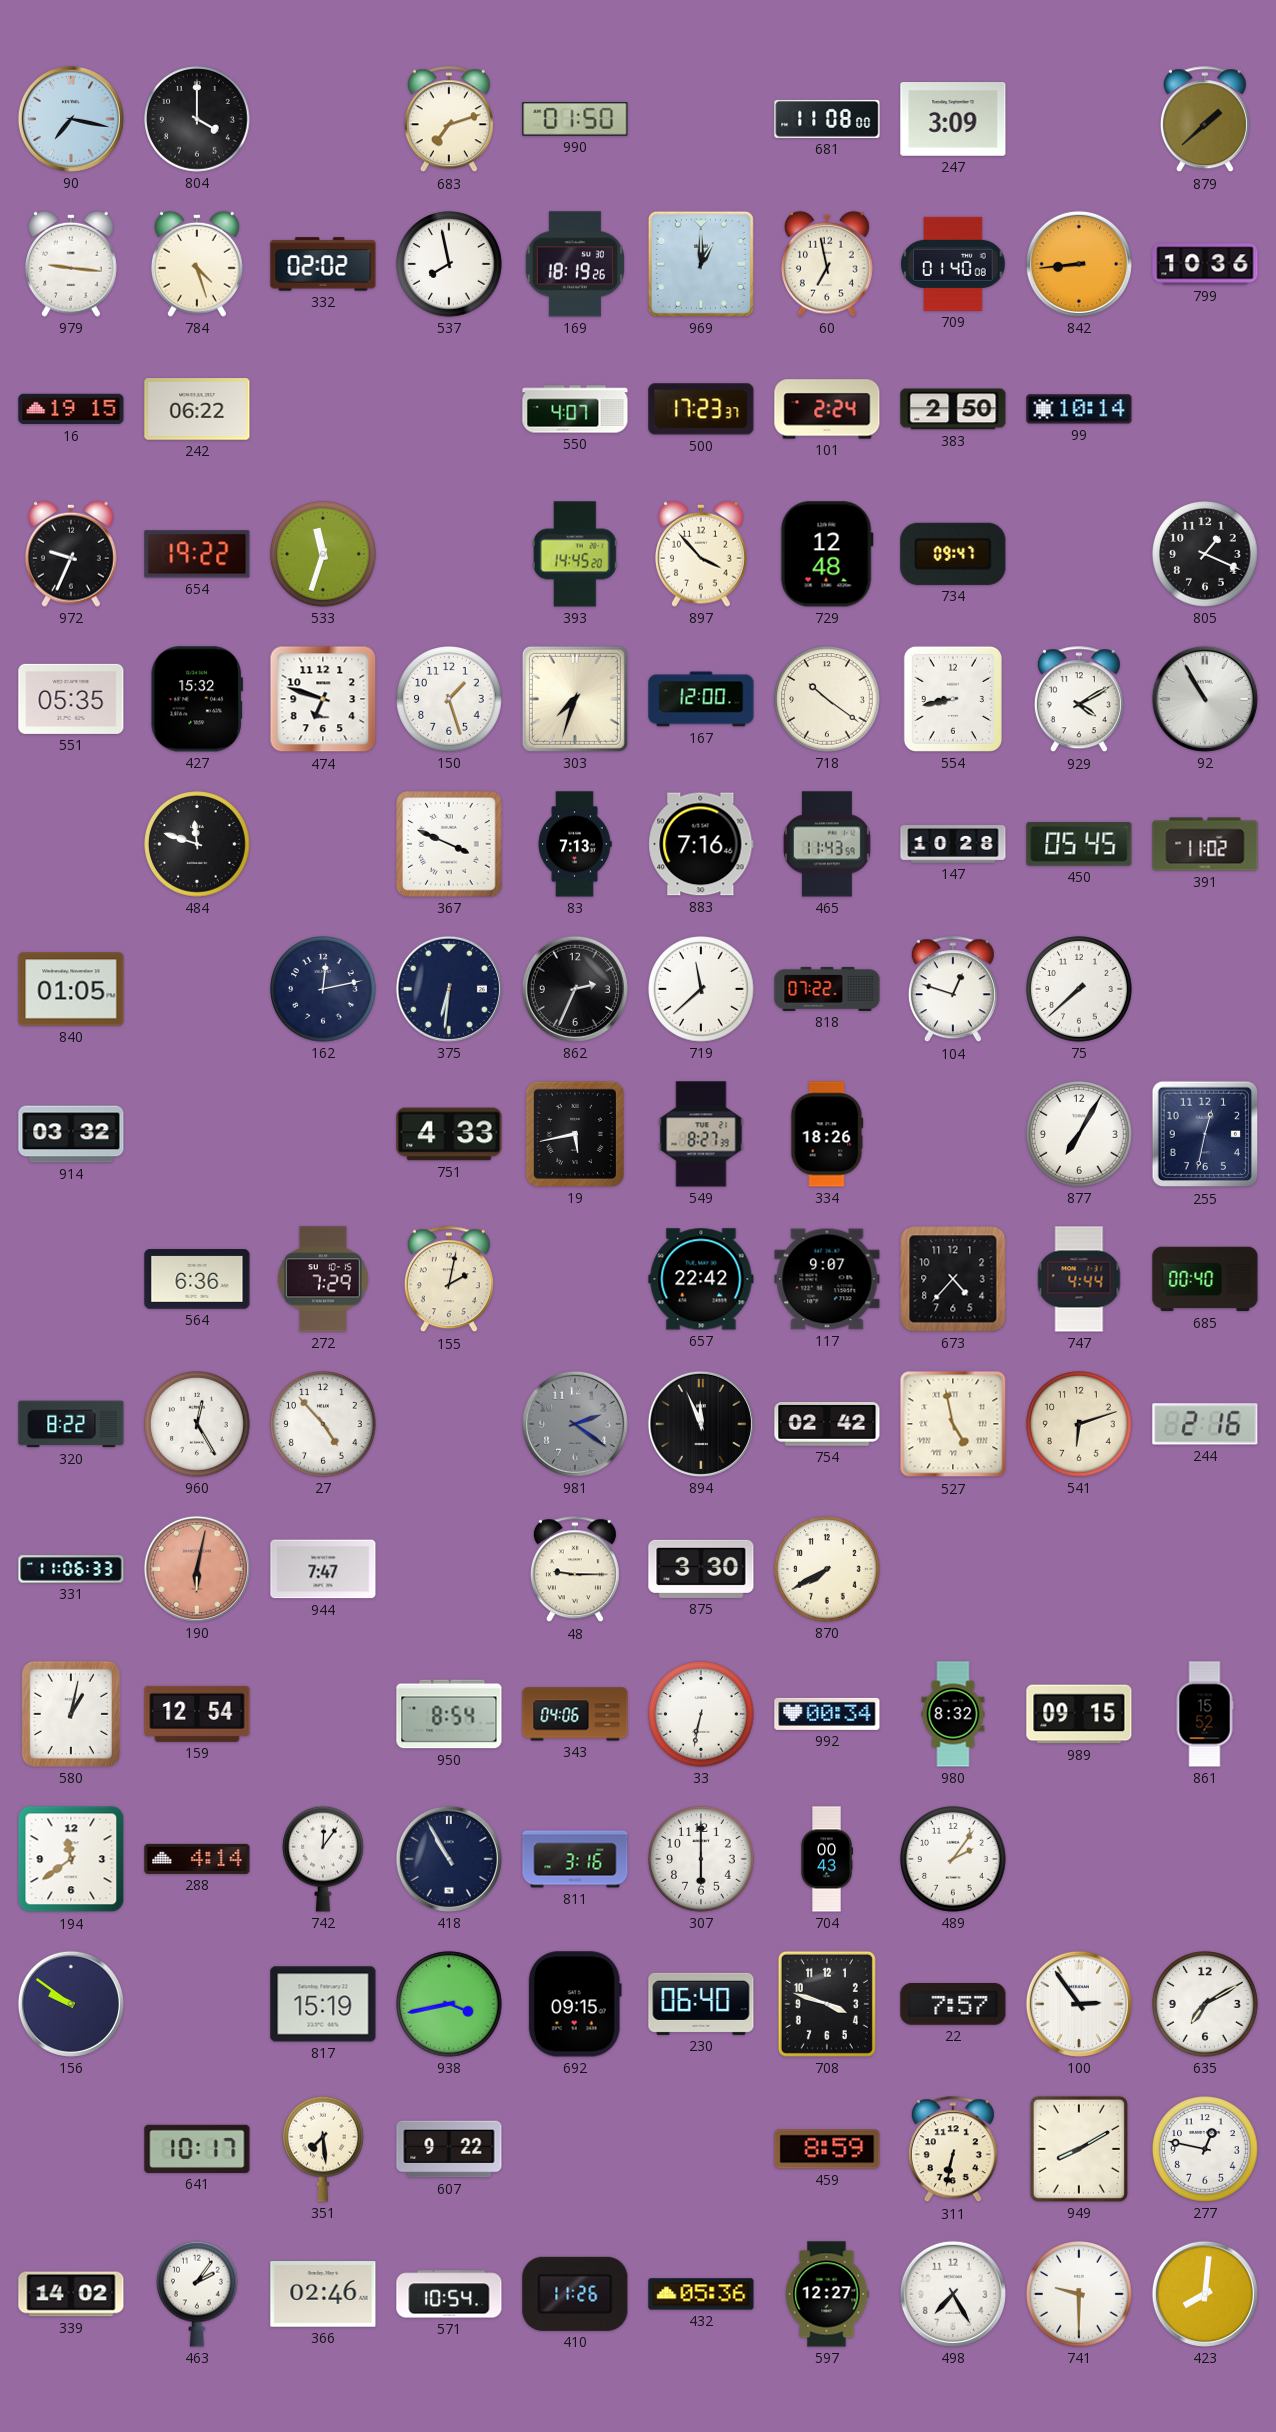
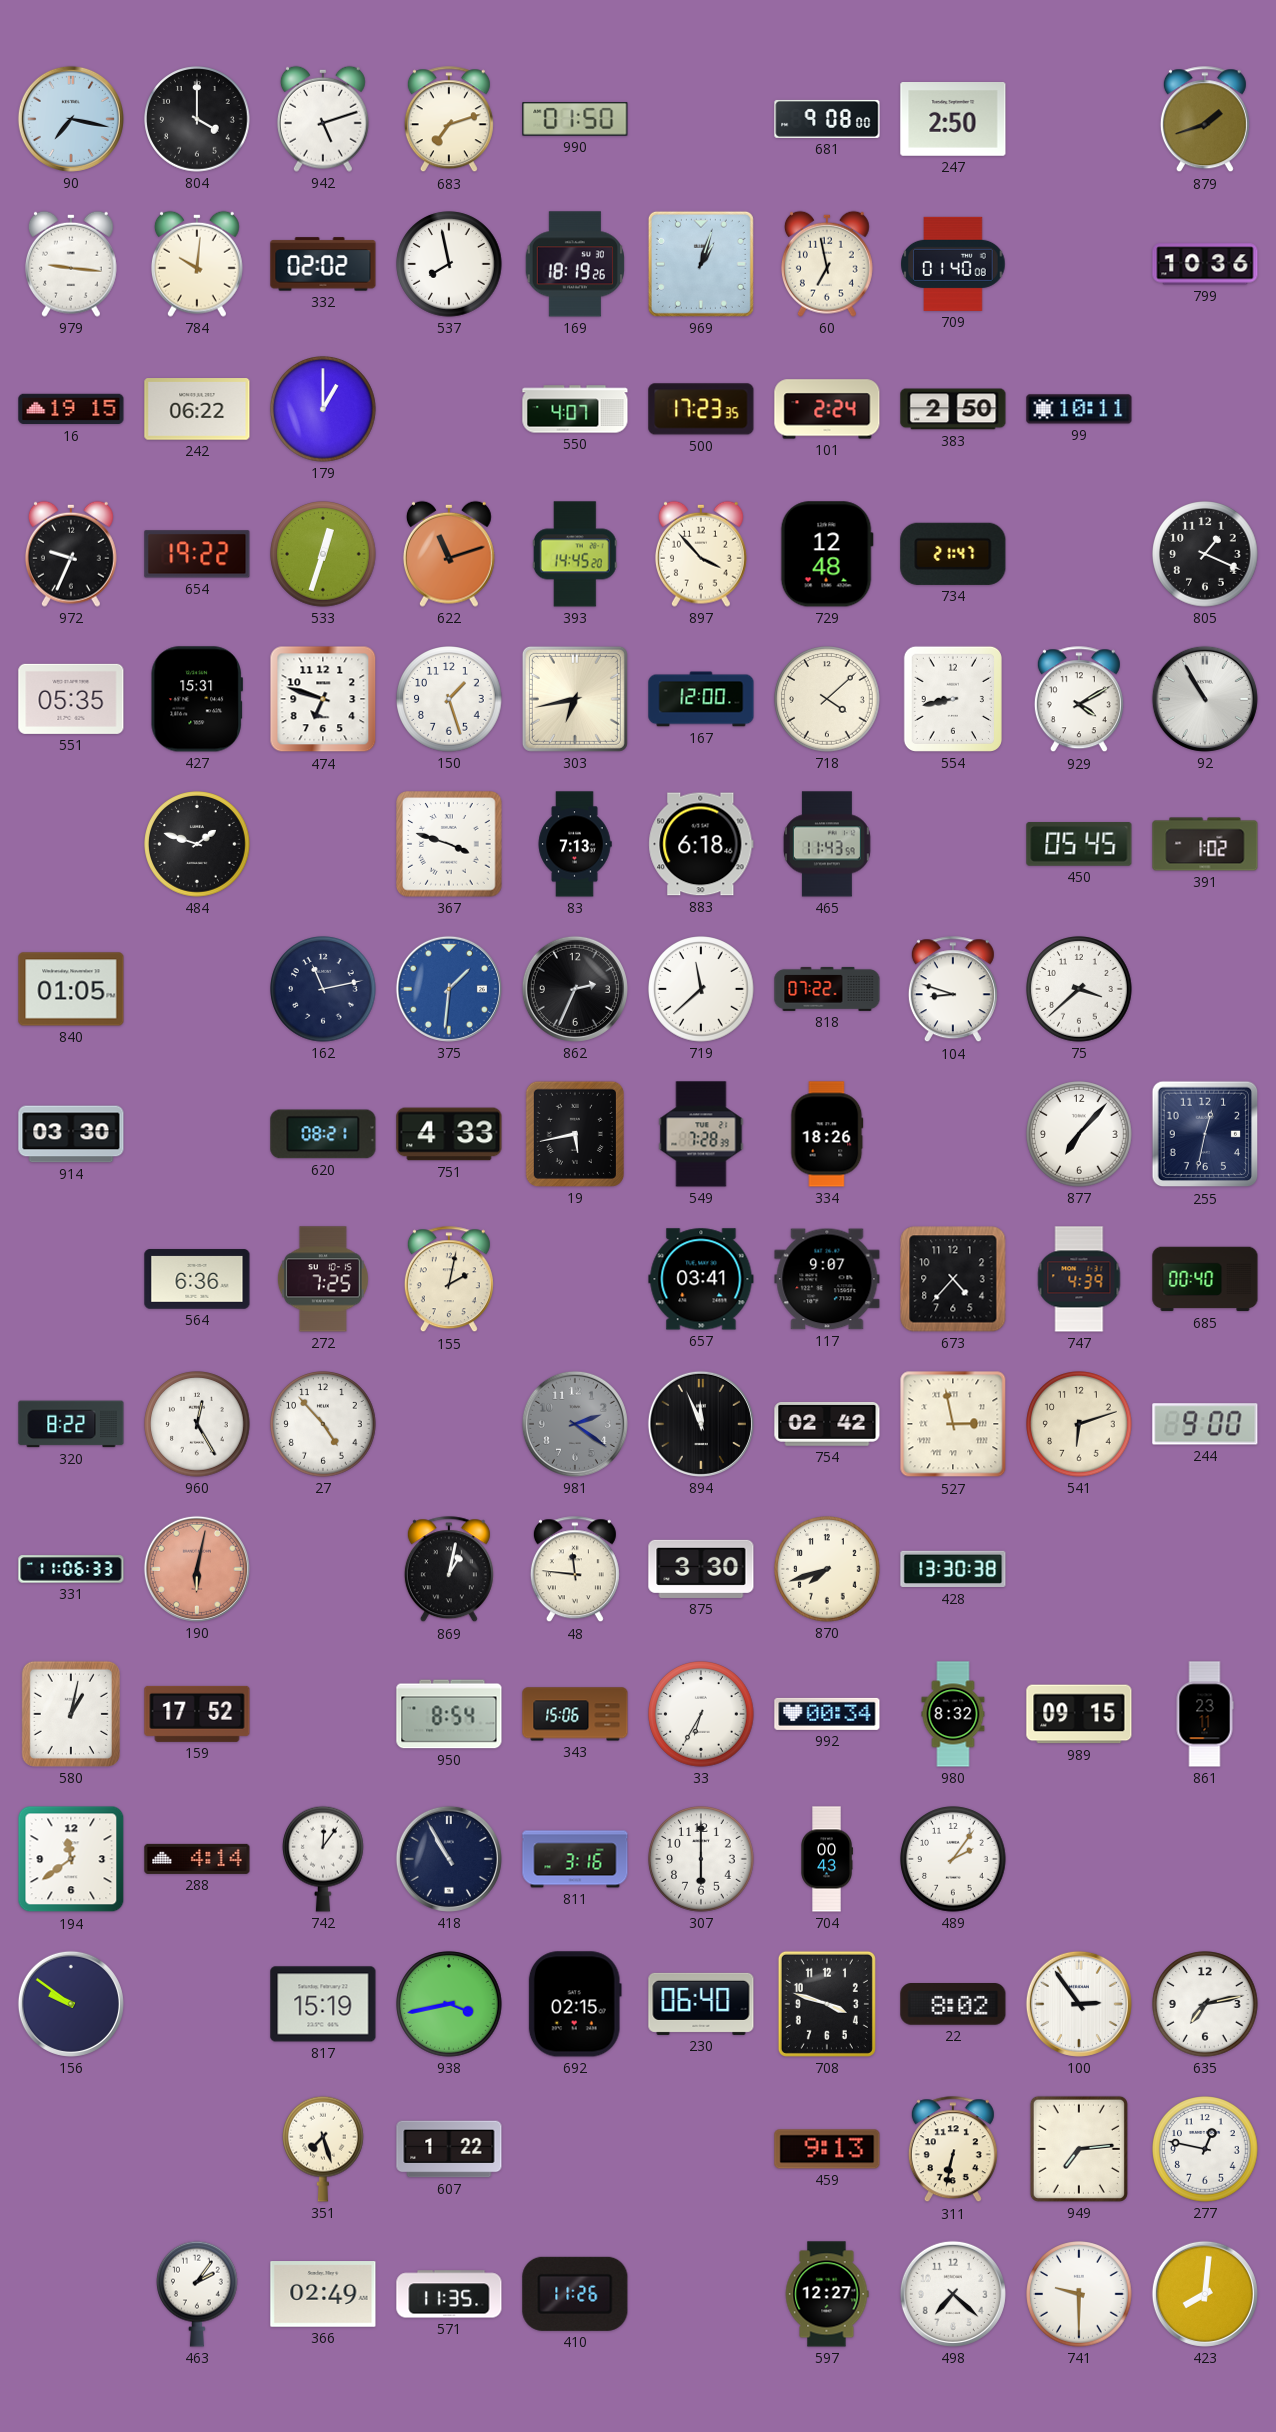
942: none -> 5:12
681: 11:08 -> 9:08
247: 3:09 -> 2:50
879: 1:38 -> 1:42
784: 4:27 -> 10:01
969: 1:00 -> 1:03
842: 8:44 -> none
179: none -> 1:00
500: 17:23:37 -> 17:23:35
99: 10:14 -> 10:11
533: 11:33 -> 12:33
622: none -> 11:12
734: 09:47 -> 21:47
427: 15:32 -> 15:31
303: 7:33 -> 6:43
718: 10:21 -> 4:08
484: 11:48 -> 1:48
367: 3:49 -> 3:48
883: 7:16 -> 6:18
147: 10:28 -> none
391: 11:02 -> 1:02
162: 12:13 -> 11:13
375: 6:31 -> 1:31
375 dial: navy -> blue
104: 12:48 -> 8:48
75: 7:38 -> 3:38
914: 03:32 -> 03:30
620: none -> 08:21
549: 8:27 -> 7:28
877: 7:05 -> 7:07
272: 7:29 -> 7:25
657: 22:42 -> 03:41
747: 4:44 -> 4:39
527: 4:58 -> 2:58
244: 2:16 -> 9:00
944: 7:47 -> none
869: none -> 1:02
48: 9:15 -> 11:46
870: 7:40 -> 7:42
428: none -> 13:30
159: 12:54 -> 17:52
343: 04:06 -> 15:06
33: 6:32 -> 6:35
861: 15:52 -> 23:11
692: 09:15 -> 02:15
22: 7:57 -> 8:02
635: 7:10 -> 7:13
641: 10:17 -> none
351: 7:29 -> 7:27
607: 9:22 -> 1:22
459: 8:59 -> 9:13
949: 8:10 -> 7:14
339: 14:02 -> none
366: 02:46 -> 02:49
571: 10:54 -> 11:35
432: 05:36 -> none
498: 7:25 -> 7:22
